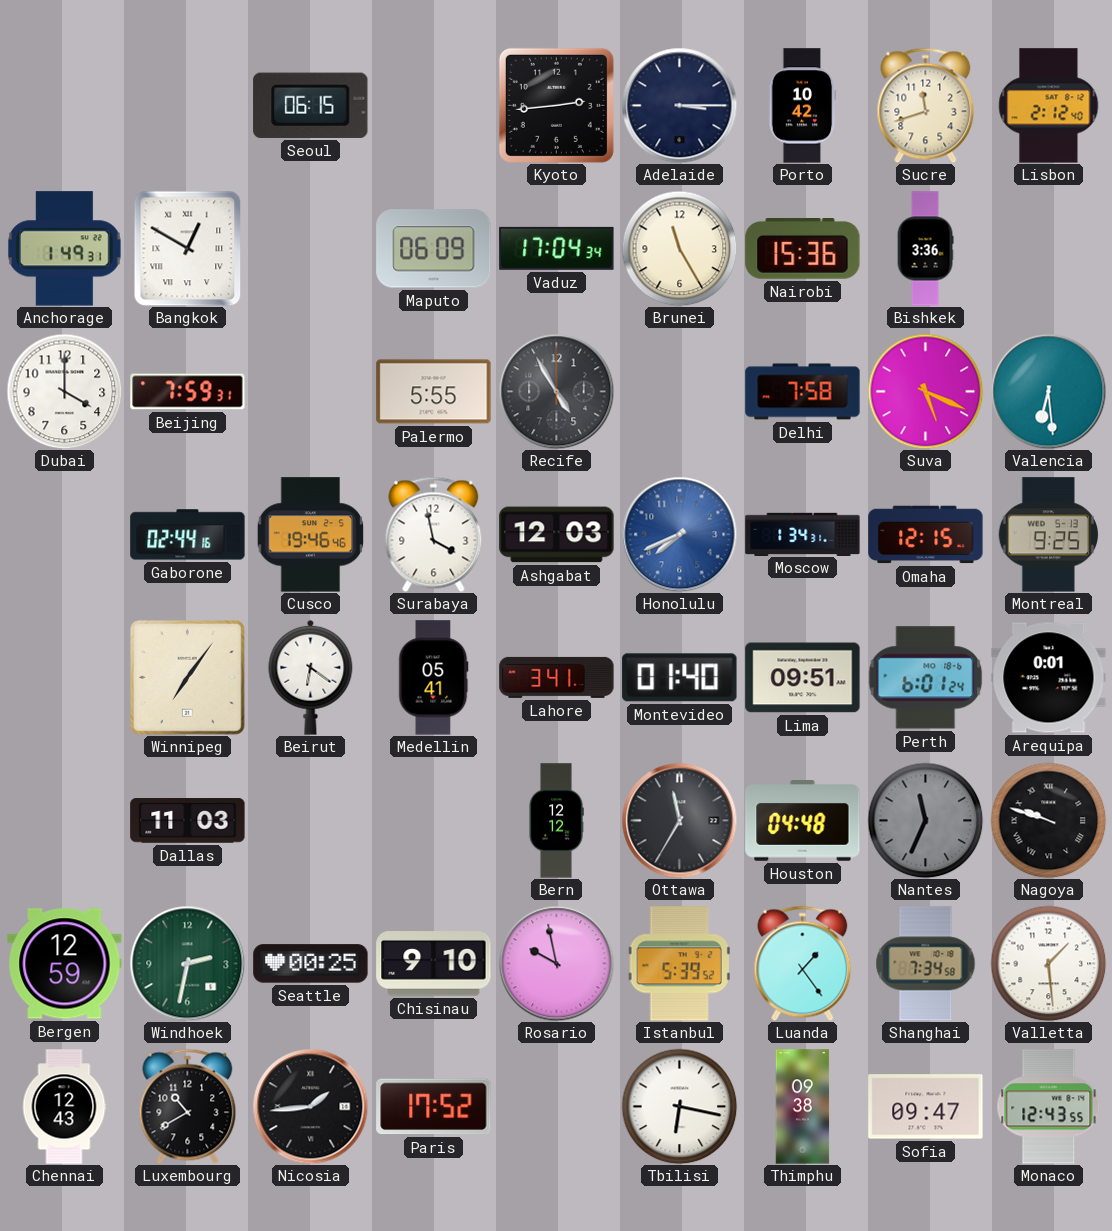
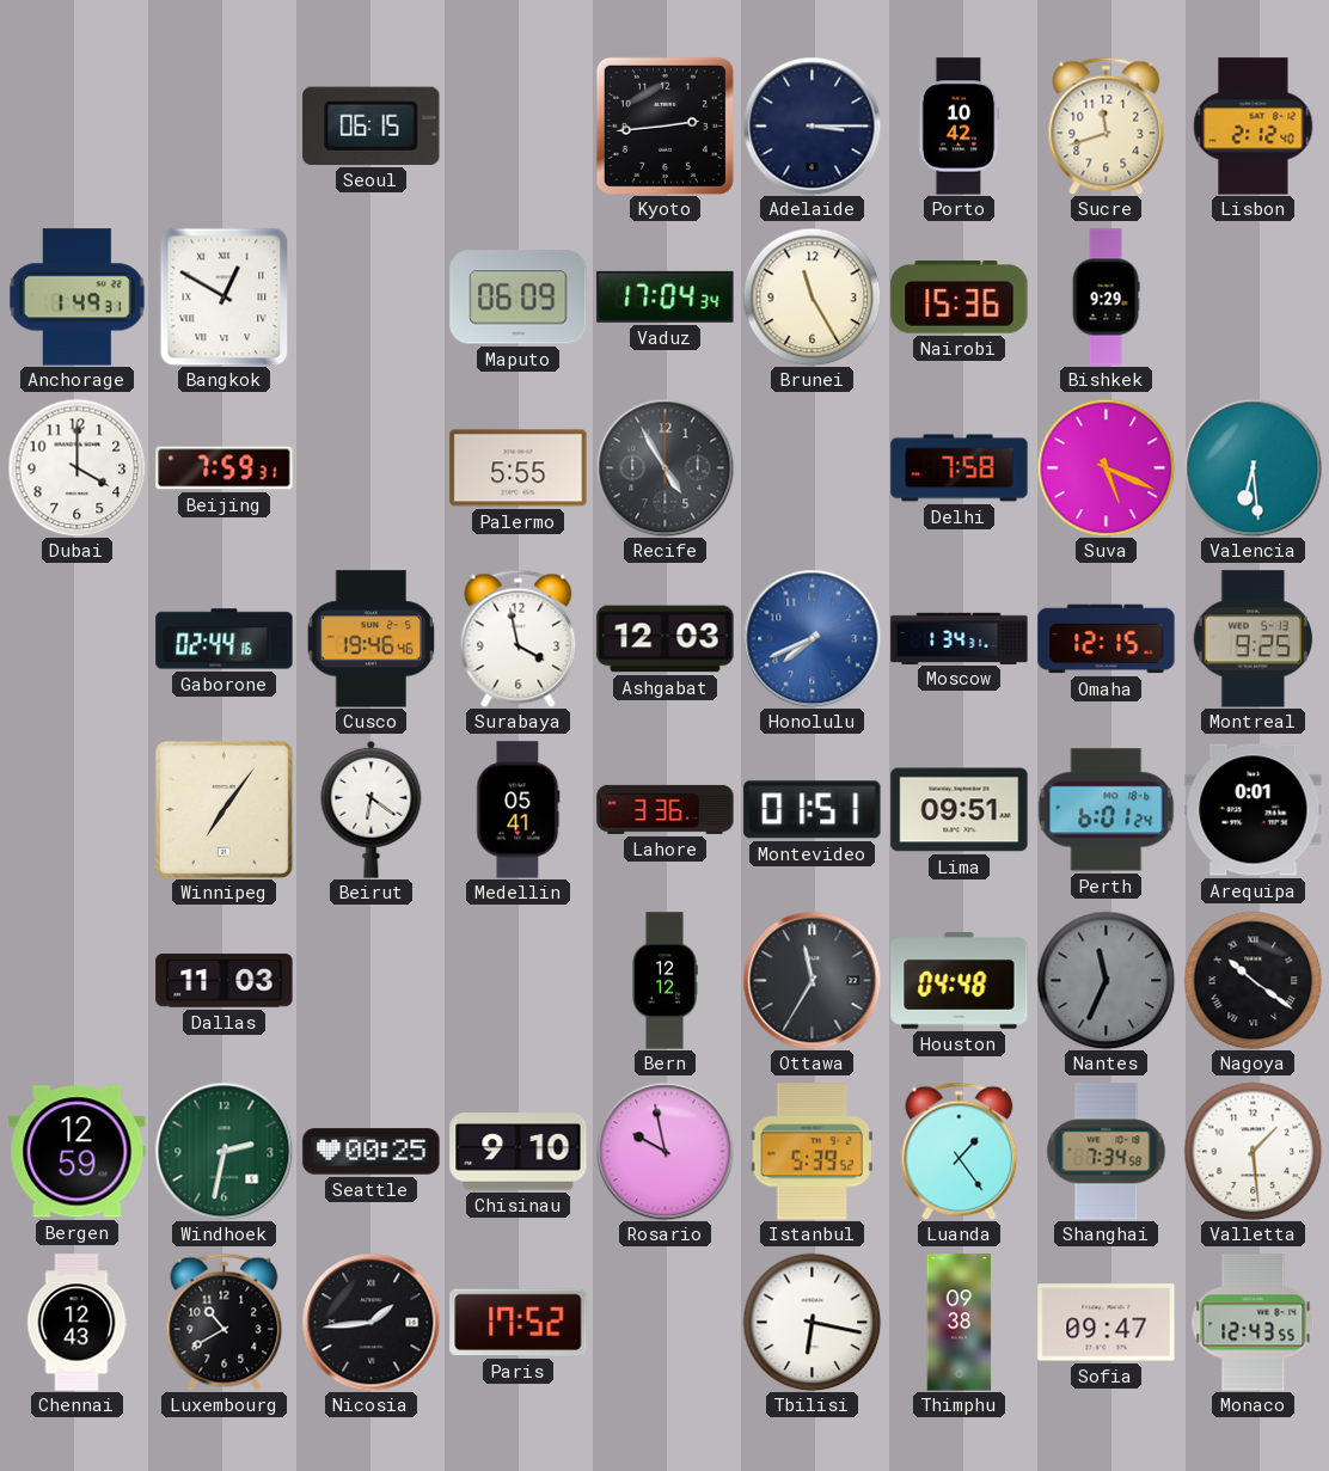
Bishkek: 3:36 -> 9:29
Lahore: 3:41 -> 3:36
Montevideo: 01:40 -> 01:51
Nagoya: 9:48 -> 10:21
